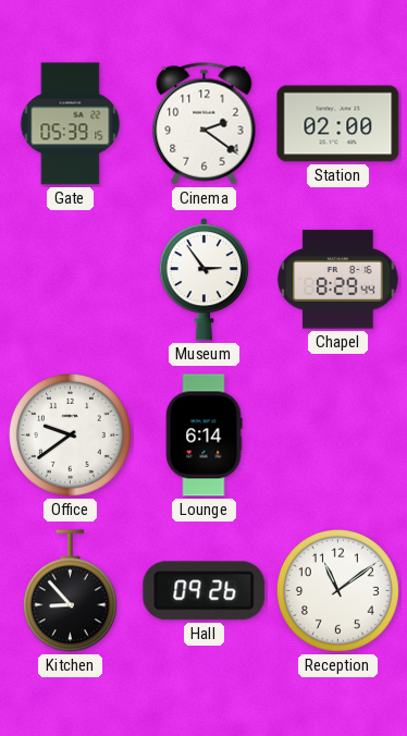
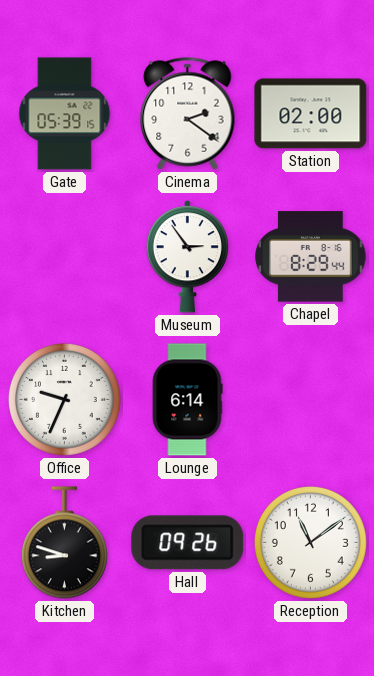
Office: 9:39 -> 9:34
Kitchen: 8:53 -> 8:48
